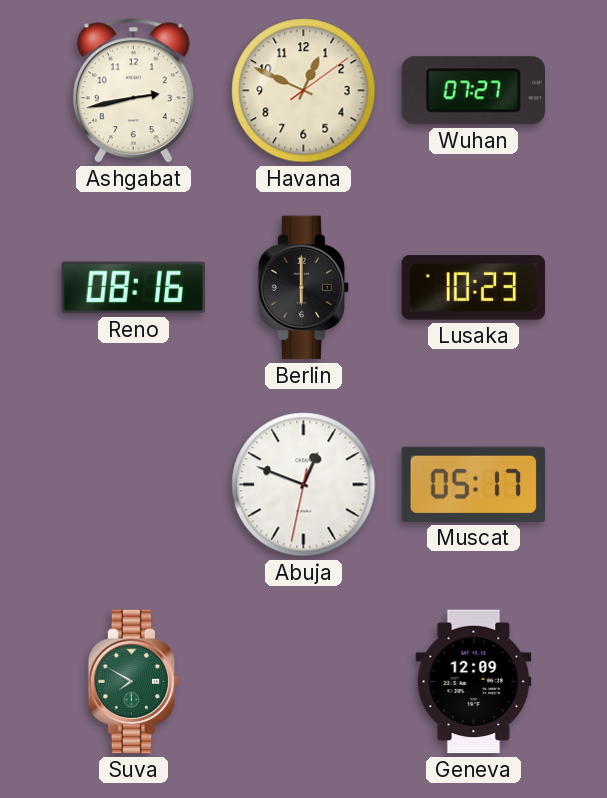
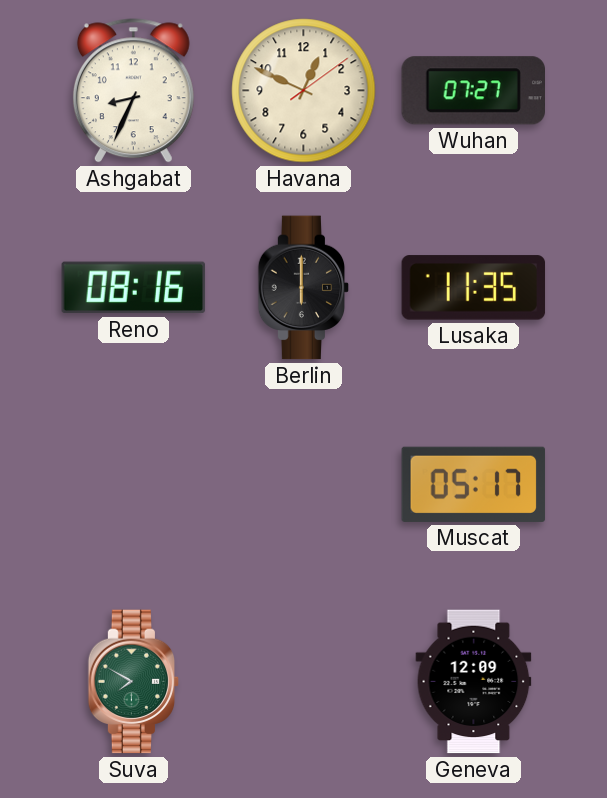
Ashgabat: 2:43 -> 8:34
Lusaka: 10:23 -> 11:35
Abuja: 12:48 -> none
